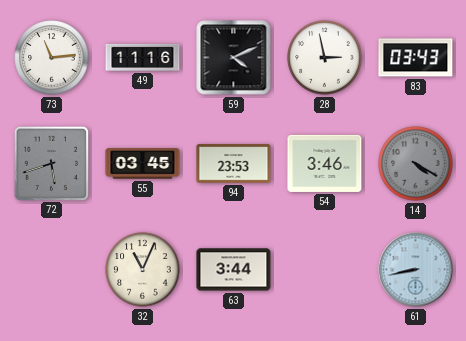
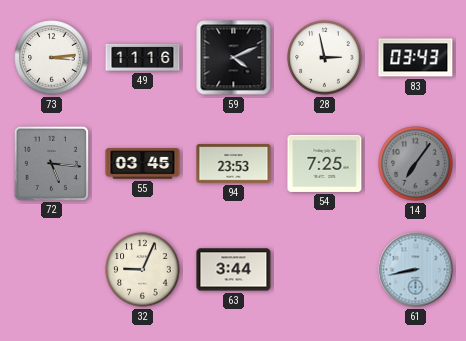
73: 11:14 -> 3:14
72: 5:42 -> 5:16
54: 3:46 -> 7:25
14: 4:20 -> 7:06
32: 11:04 -> 9:04
